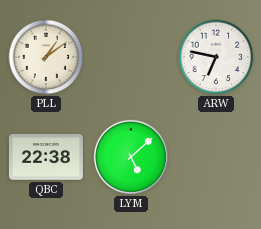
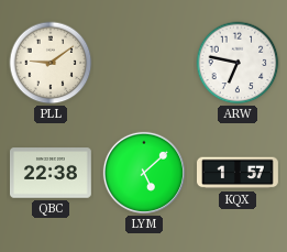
PLL: 1:09 -> 9:09
KQX: none -> 1:57
